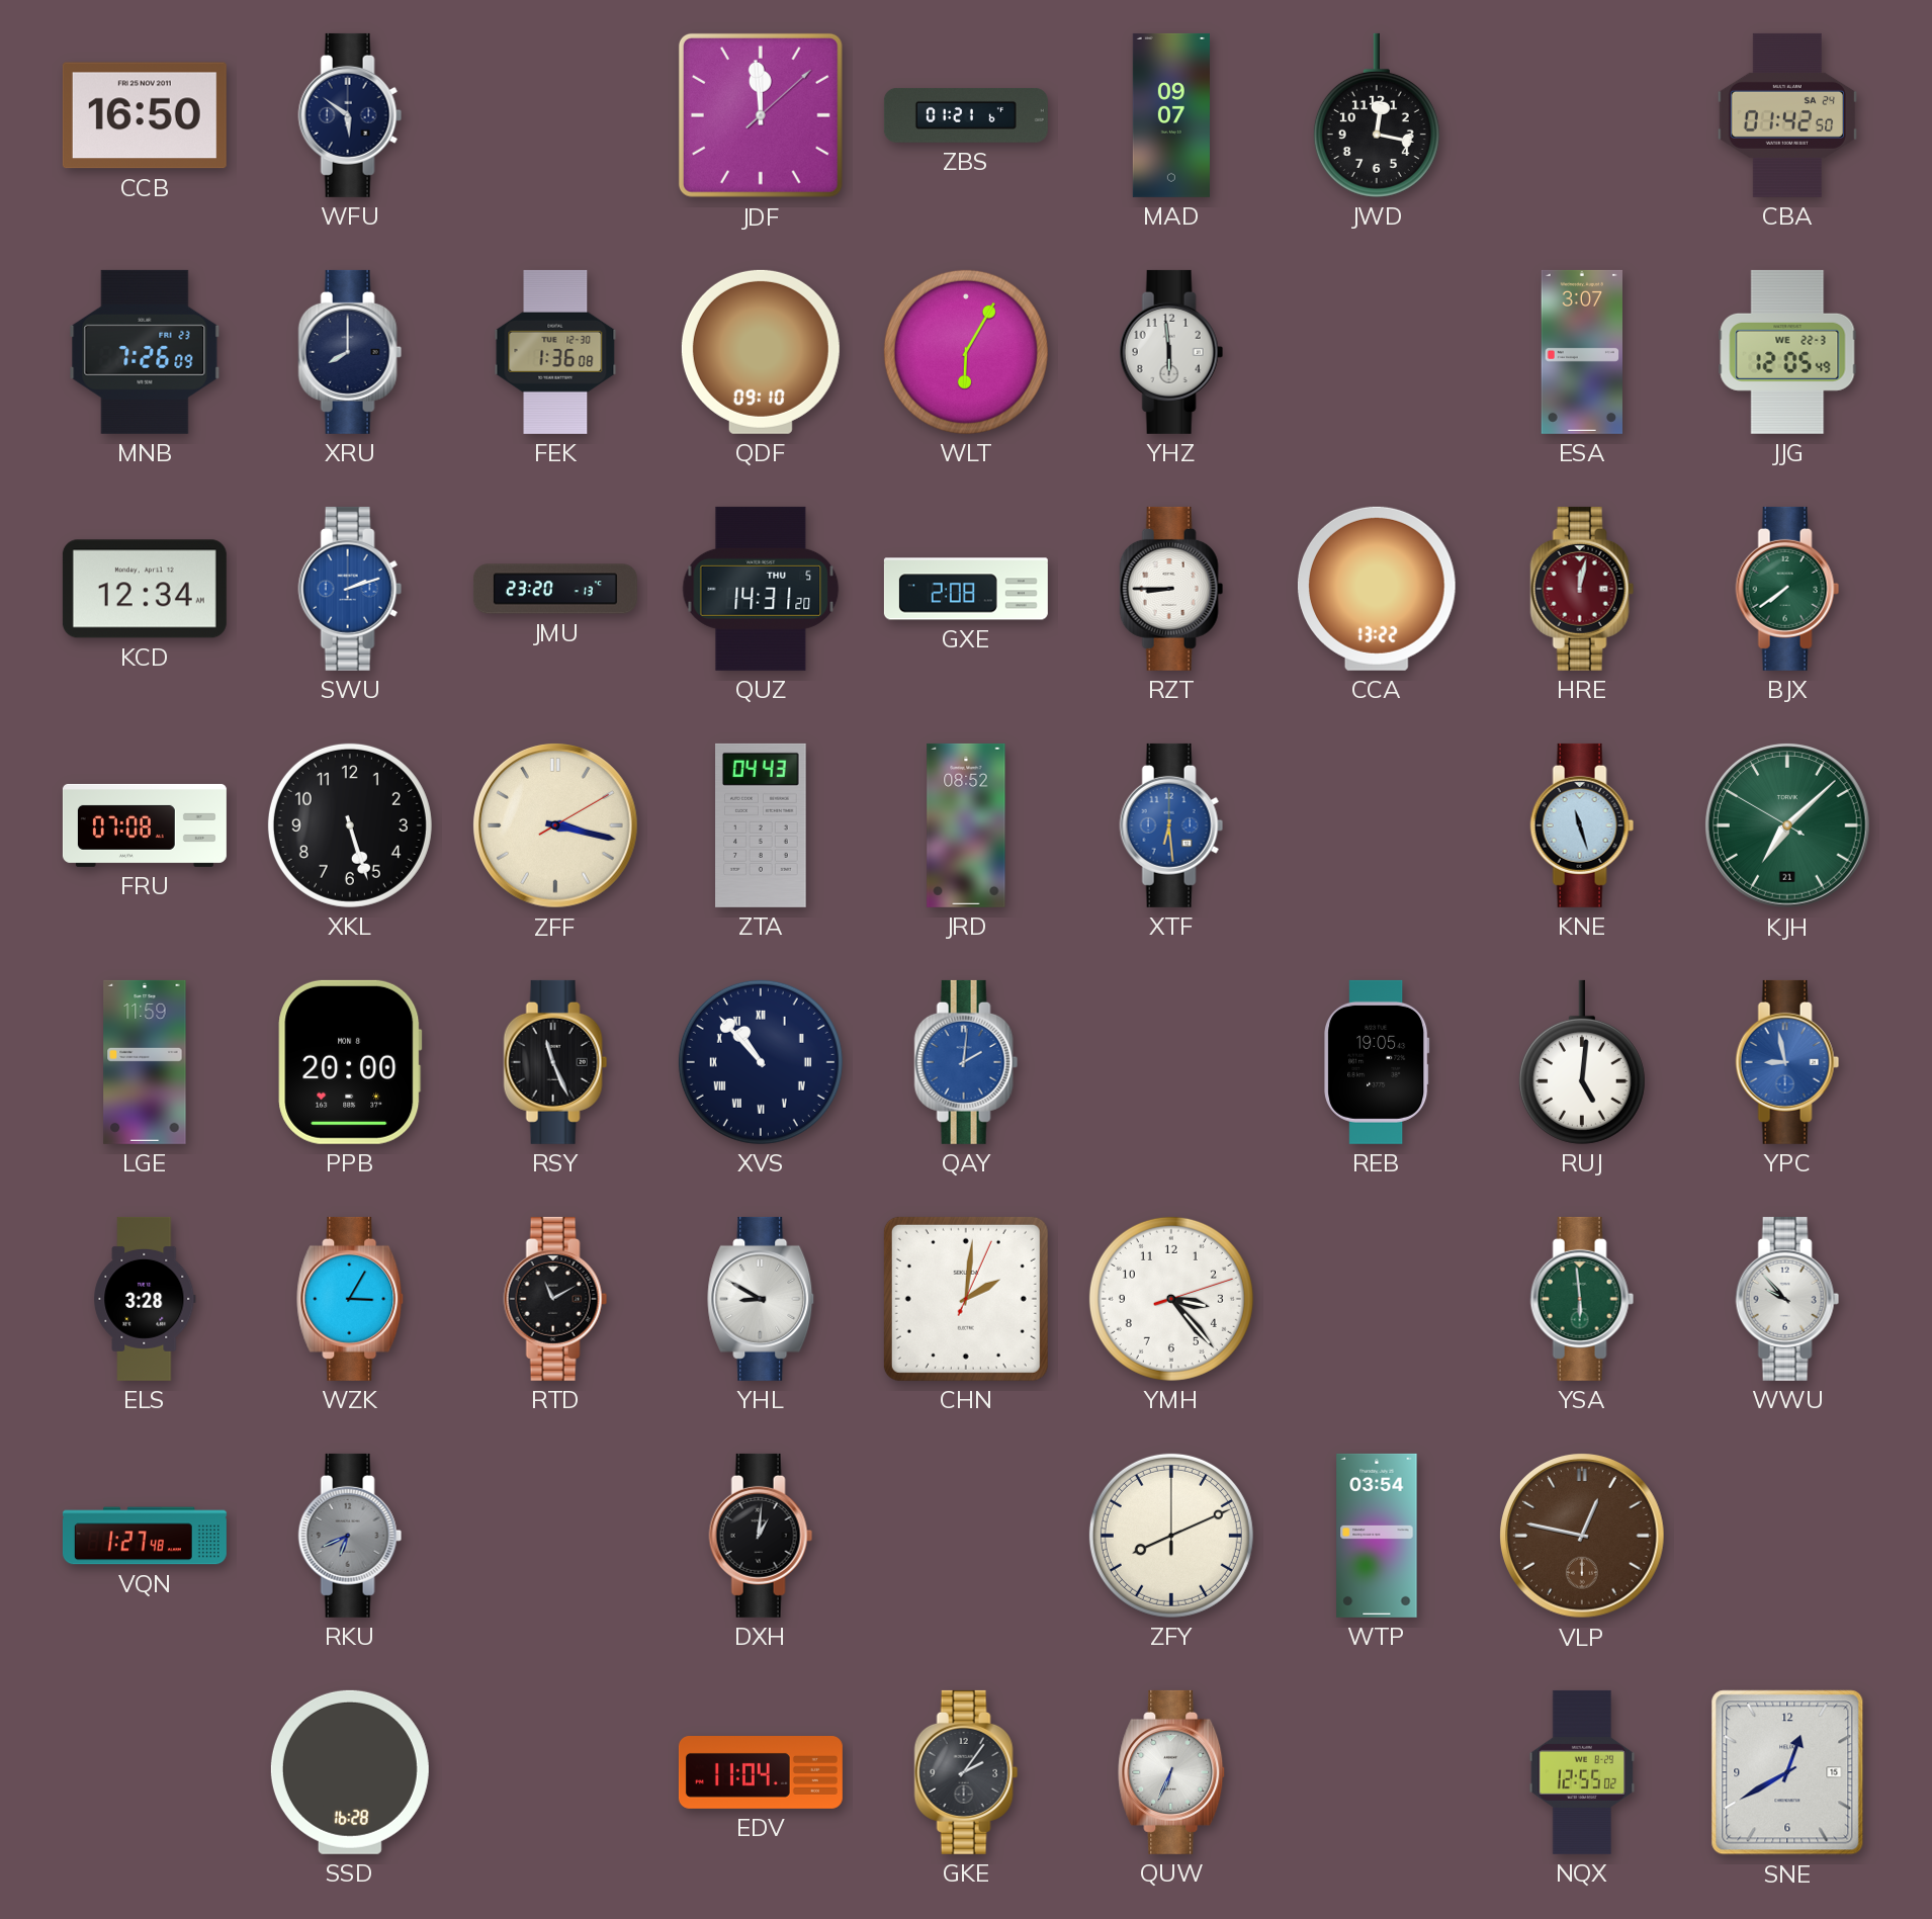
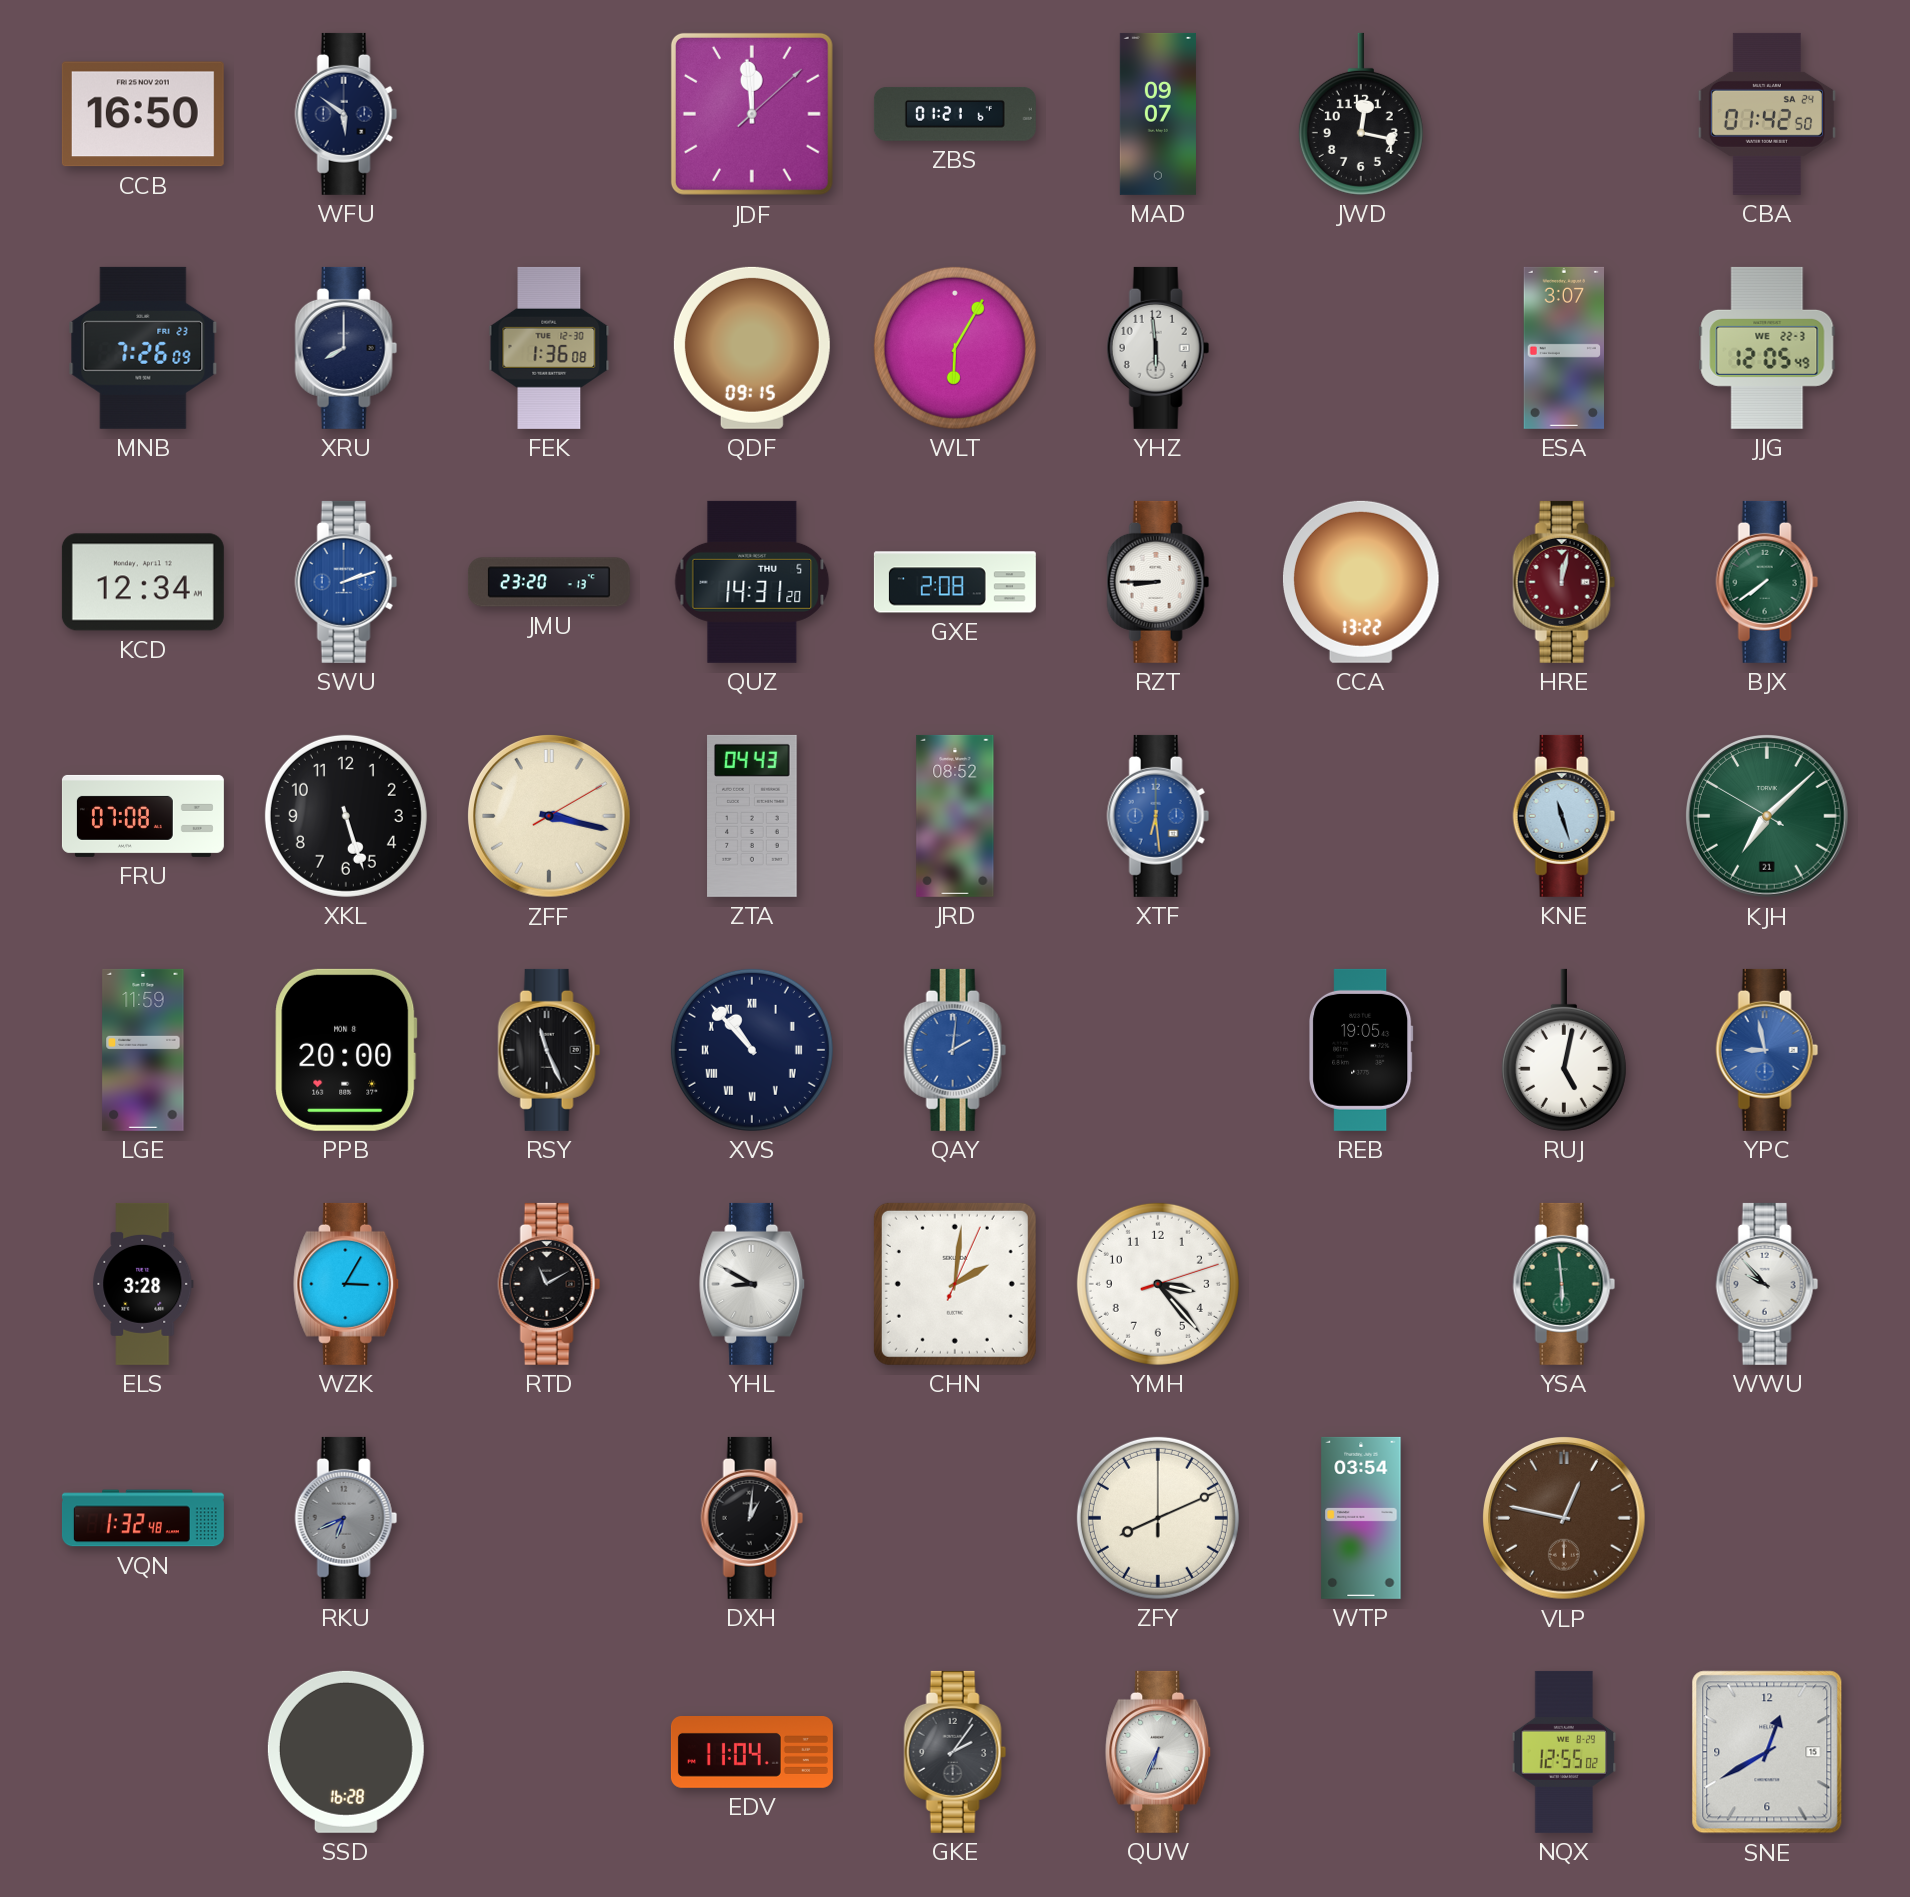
QDF: 09:10 -> 09:15
RUJ: 5:01 -> 5:02
VQN: 1:27 -> 1:32
